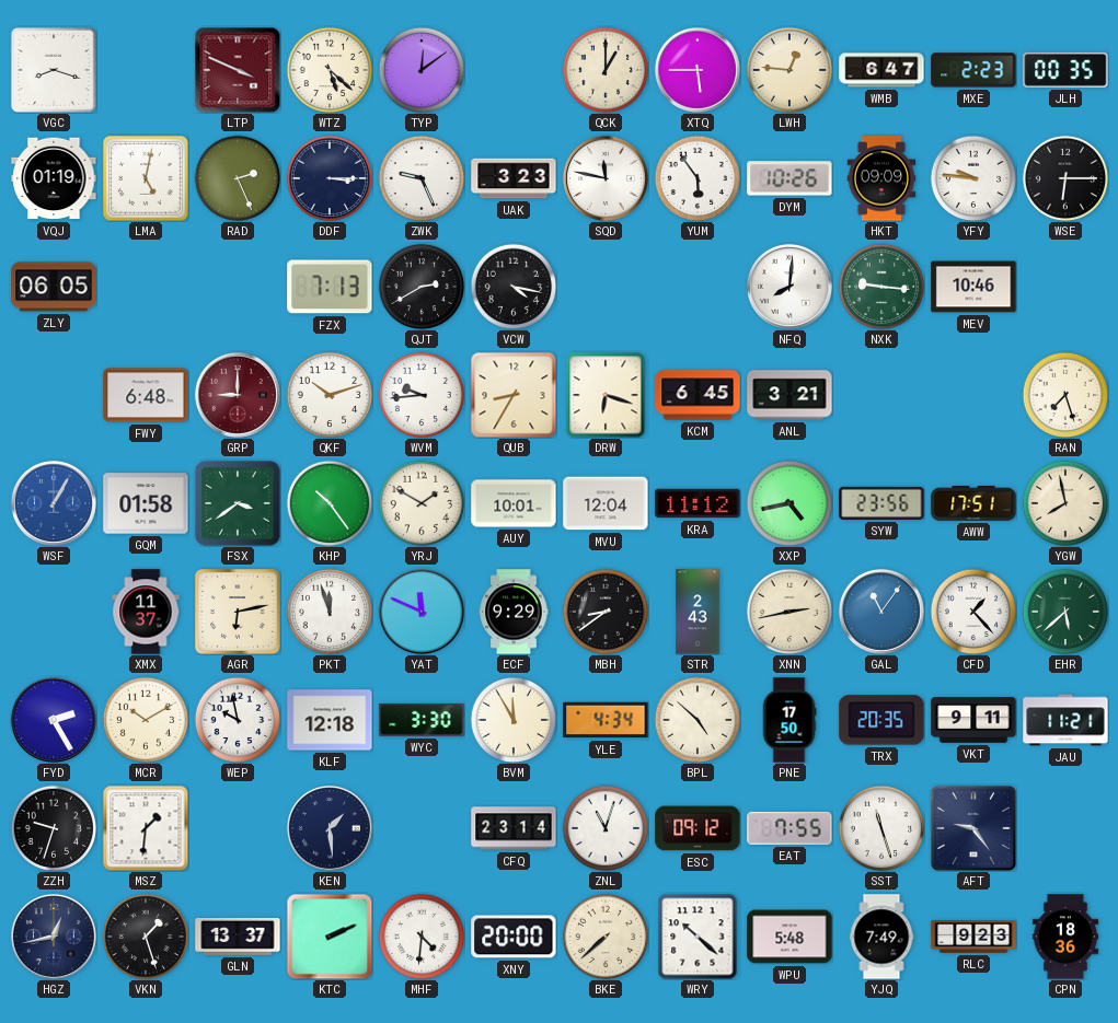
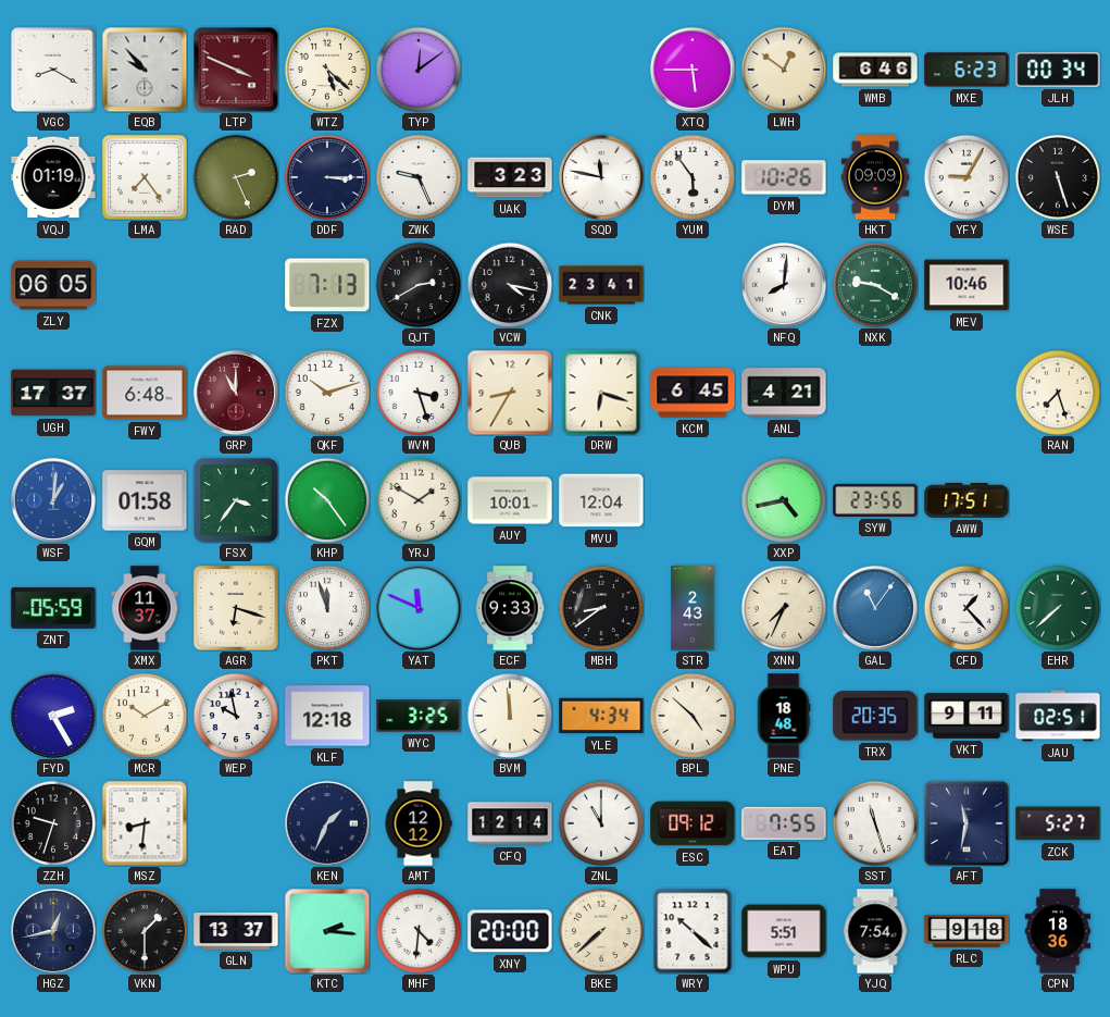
VGC: 8:18 -> 8:20
EQB: none -> 9:53
QCK: 1:00 -> none
LWH: 12:46 -> 12:51
WMB: 6:47 -> 6:46
MXE: 2:23 -> 6:23
JLH: 00:35 -> 00:34
LMA: 5:02 -> 7:24
YFY: 9:46 -> 9:05
WSE: 6:15 -> 5:27
CNK: none -> 23:41
NXK: 9:16 -> 9:20
UGH: none -> 17:37
GRP: 9:00 -> 11:00
WVM: 9:44 -> 3:27
ANL: 3:21 -> 4:21
WSF: 1:05 -> 1:01
FSX: 3:39 -> 3:36
KRA: 11:12 -> none
YGW: 7:58 -> none
ZNT: none -> 05:59
AGR: 6:13 -> 6:18
ECF: 9:29 -> 9:33
XNN: 2:43 -> 7:34
EHR: 5:38 -> 7:38
WYC: 3:30 -> 3:25
BVM: 11:55 -> 11:59
PNE: 17:50 -> 18:48
JAU: 11:21 -> 02:51
MSZ: 1:31 -> 8:31
KEN: 1:29 -> 1:34
AMT: none -> 12:12
CFQ: 23:14 -> 12:14
ZNL: 11:03 -> 11:00
AFT: 9:24 -> 11:32
ZCK: none -> 5:27
VKN: 1:27 -> 1:30
KTC: 2:11 -> 2:16
WPU: 5:48 -> 5:51
YJQ: 7:49 -> 7:54
RLC: 9:23 -> 9:18
